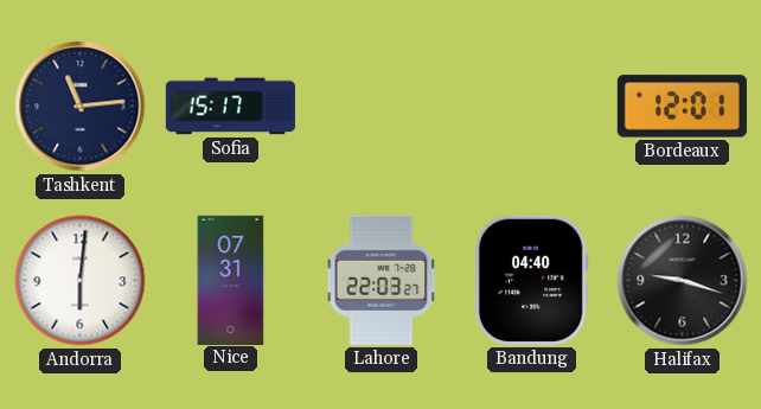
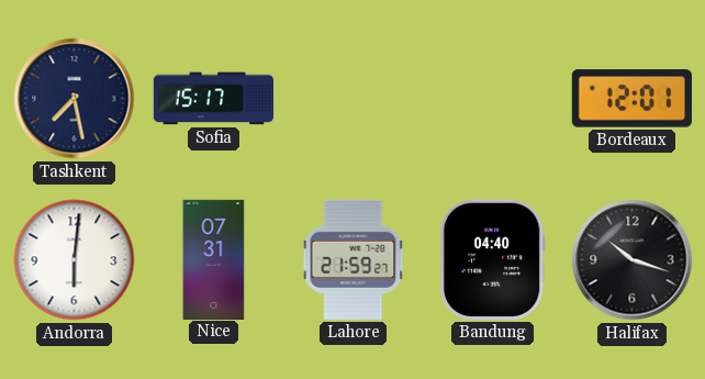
Tashkent: 11:14 -> 7:28
Lahore: 22:03 -> 21:59
Halifax: 9:18 -> 10:18
